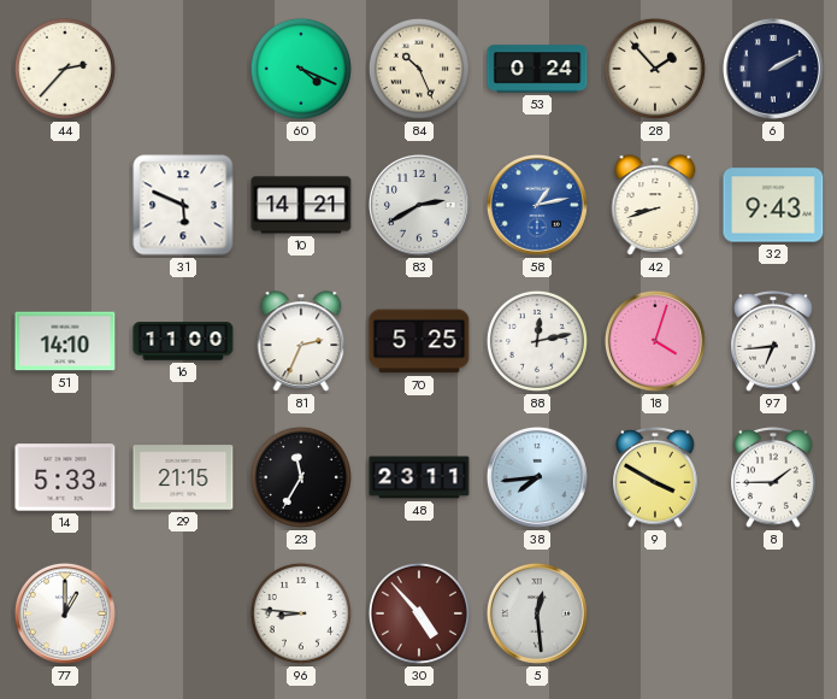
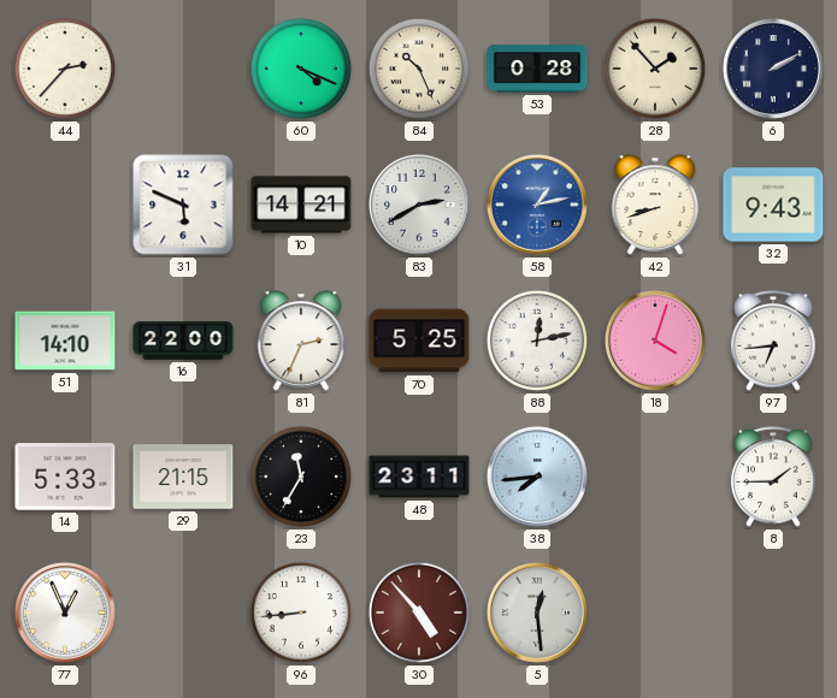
53: 0:24 -> 0:28
16: 11:00 -> 22:00
9: 3:50 -> none
77: 1:00 -> 12:56
96: 8:46 -> 8:44
